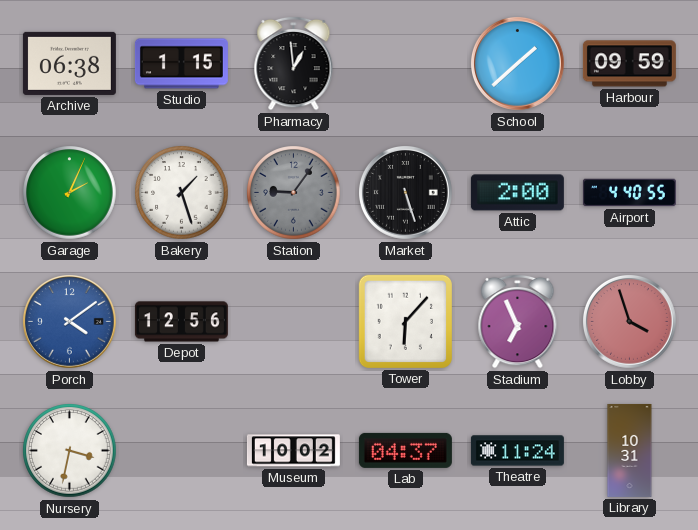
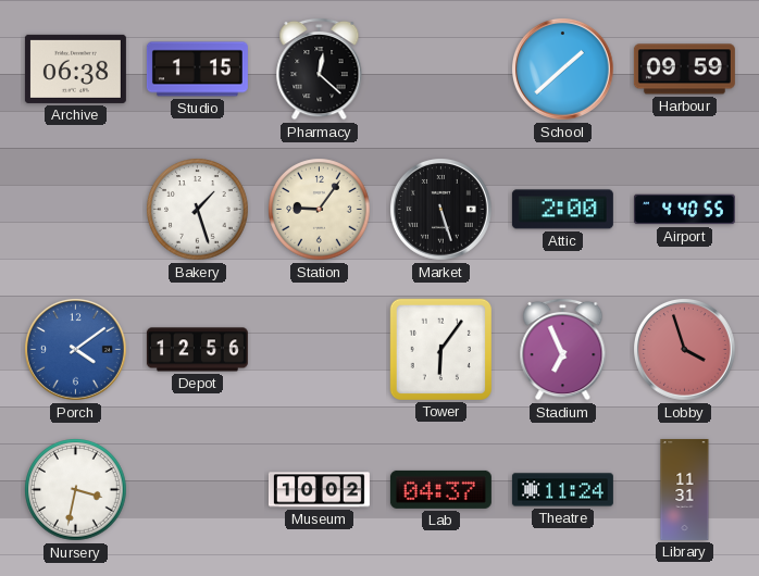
Pharmacy: 12:59 -> 12:22
Garage: 2:04 -> none
Station dial: grey -> cream
Tower: 6:07 -> 6:06
Library: 10:31 -> 11:31
